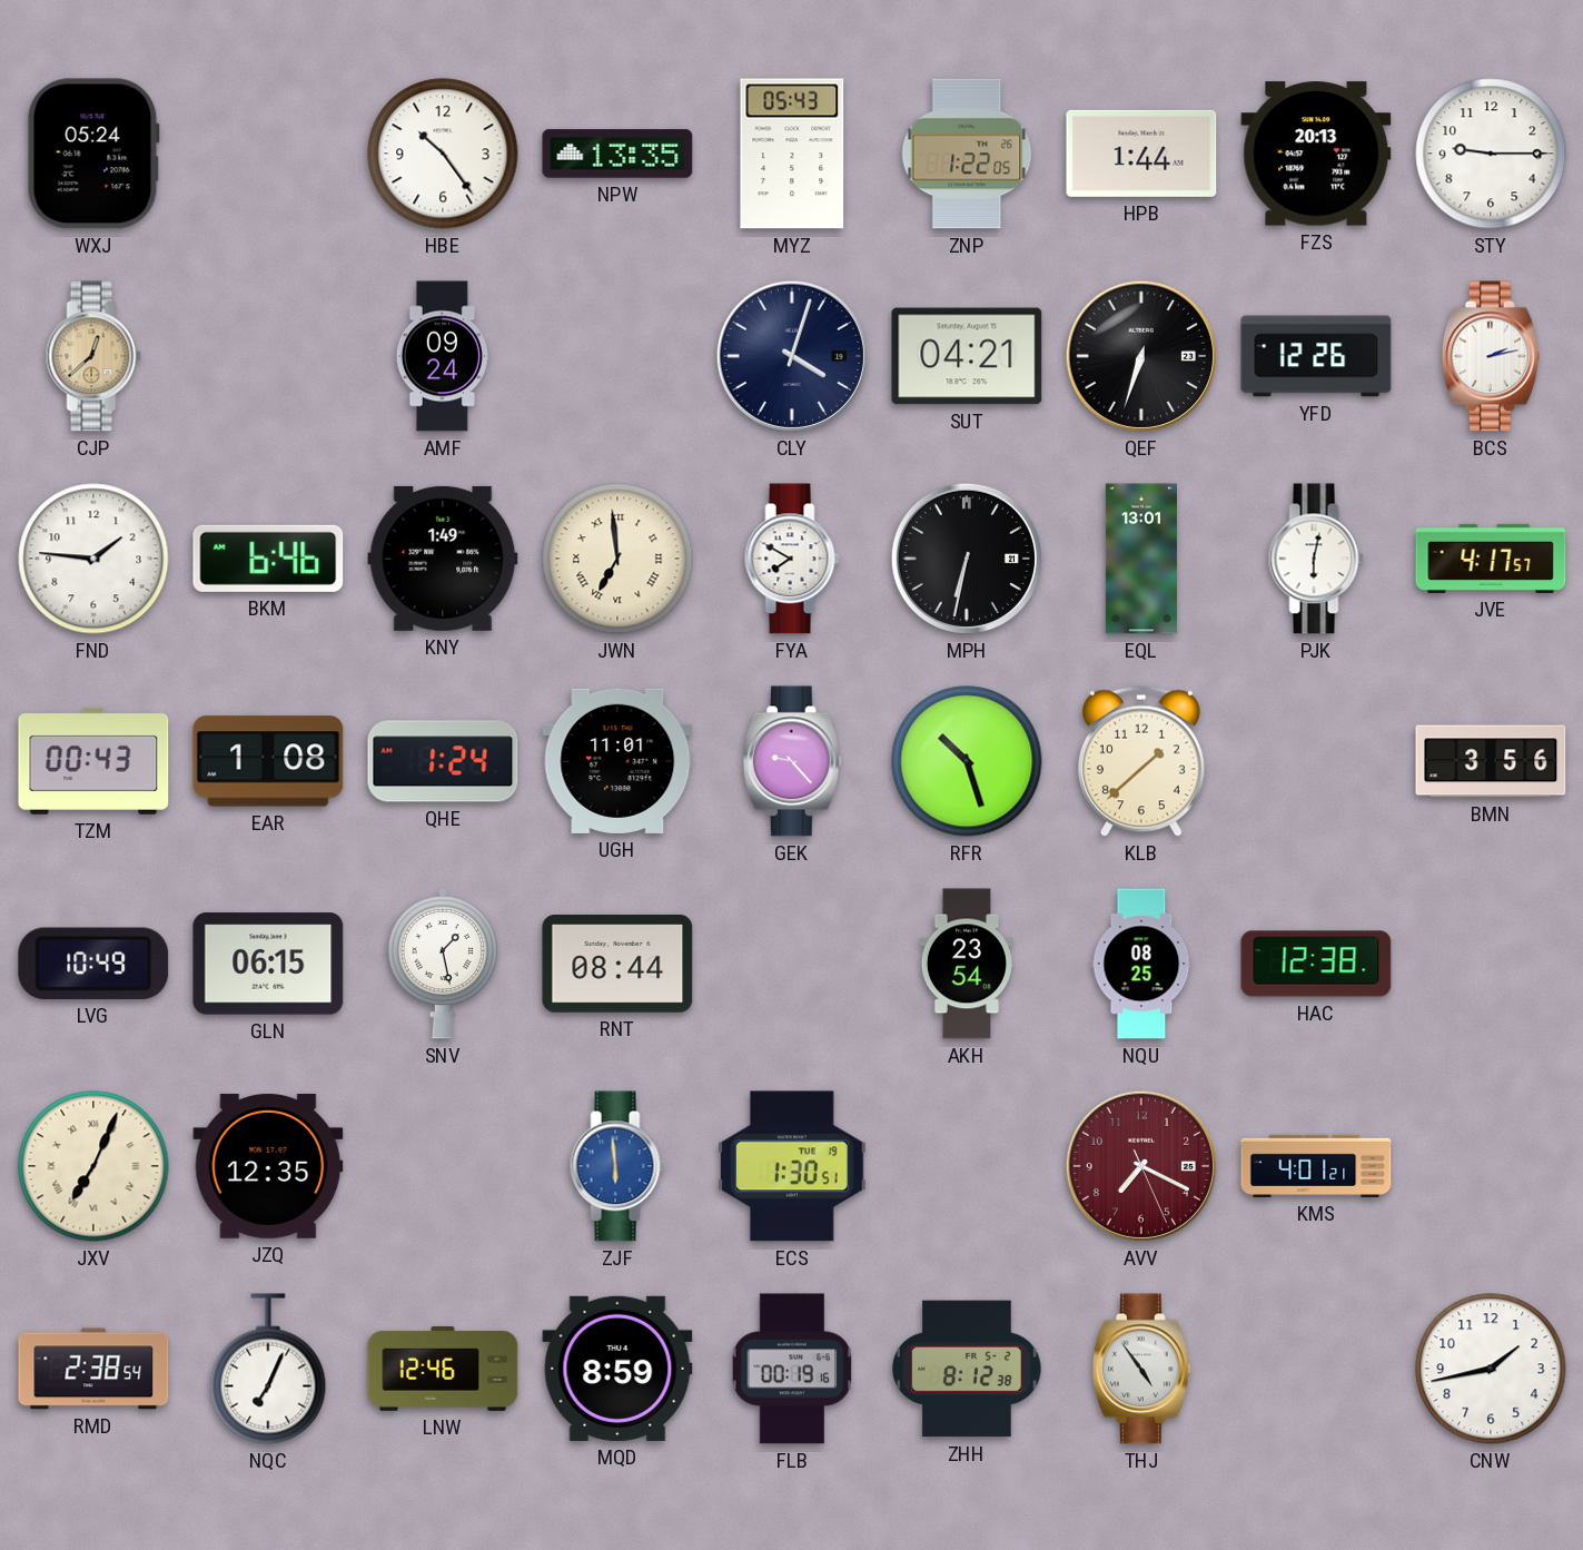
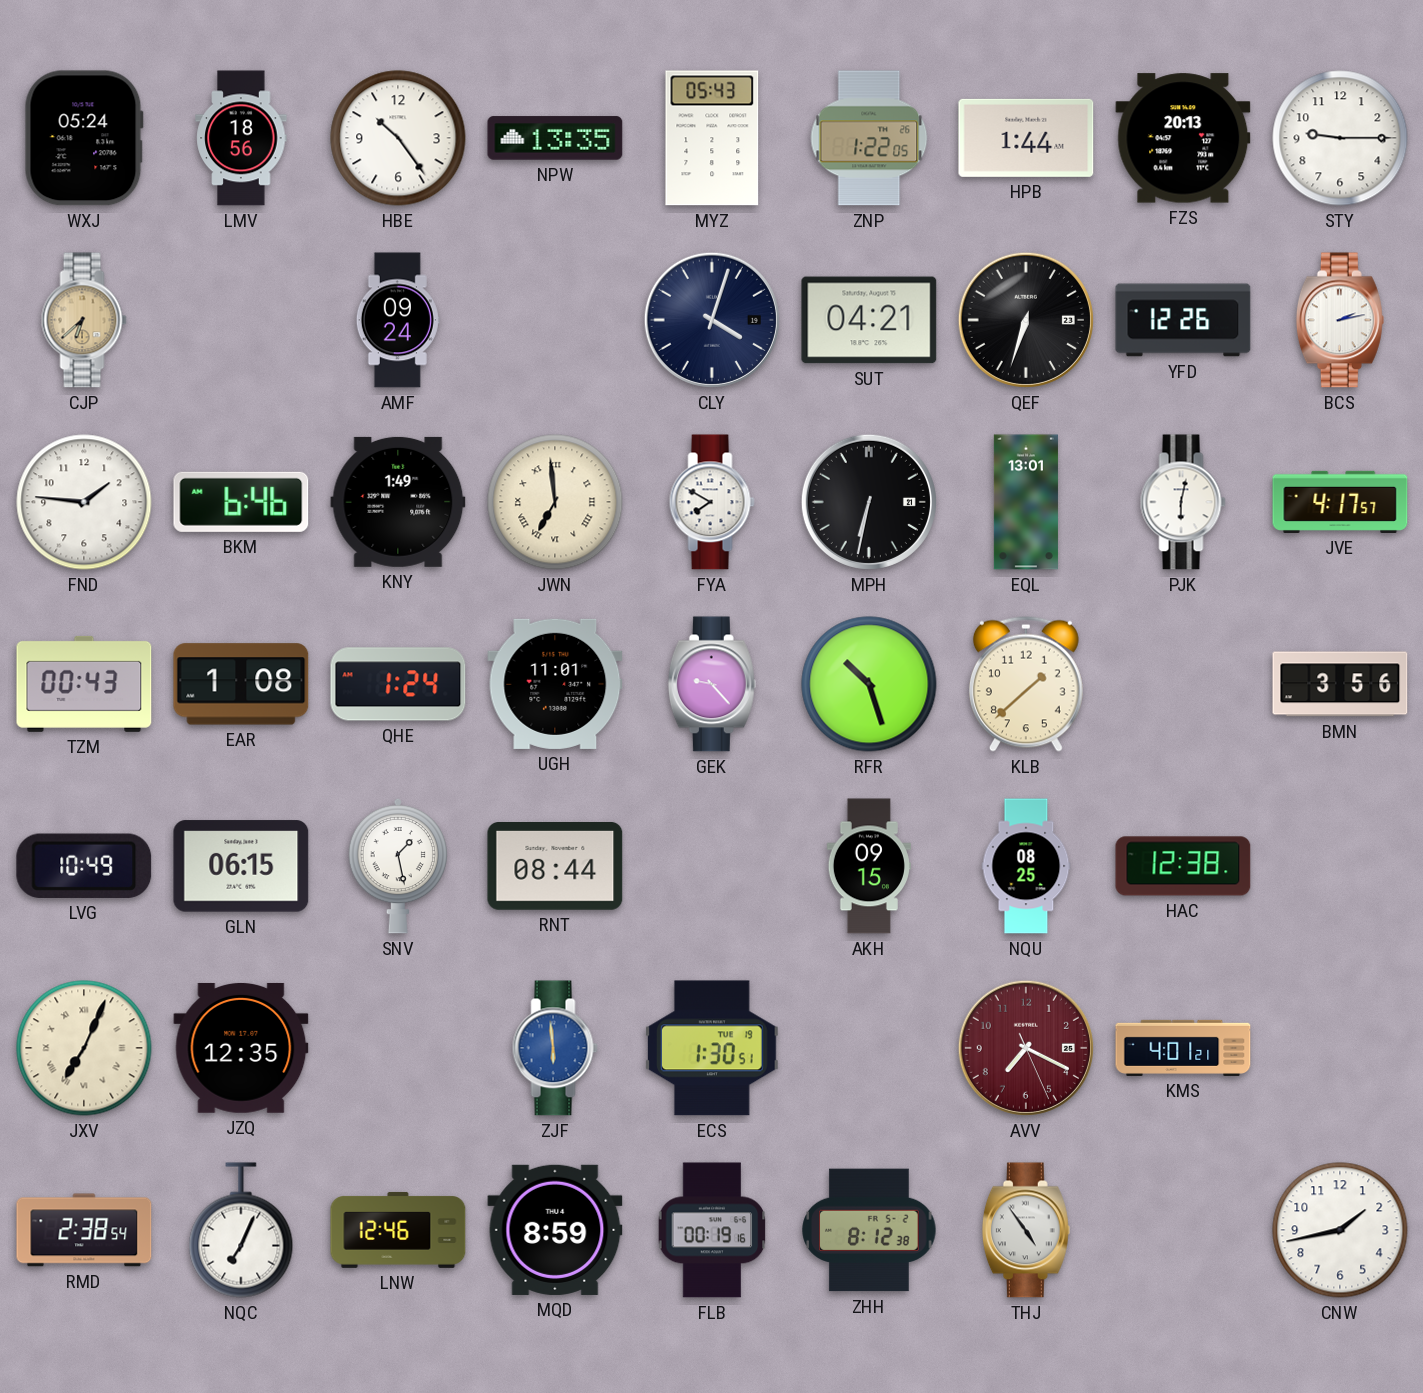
LMV: none -> 18:56
CJP: 12:38 -> 6:38
AKH: 23:54 -> 09:15
